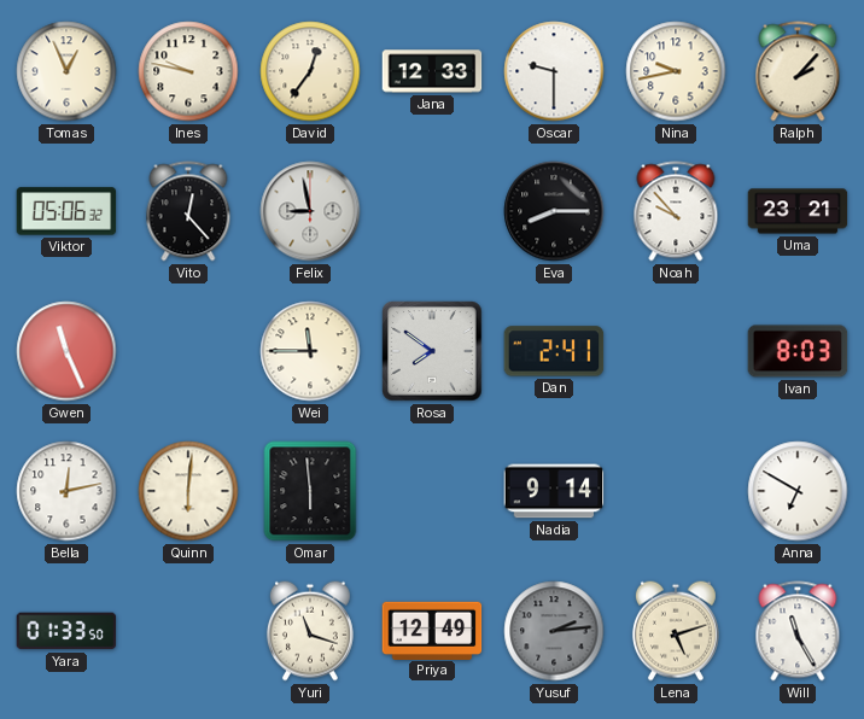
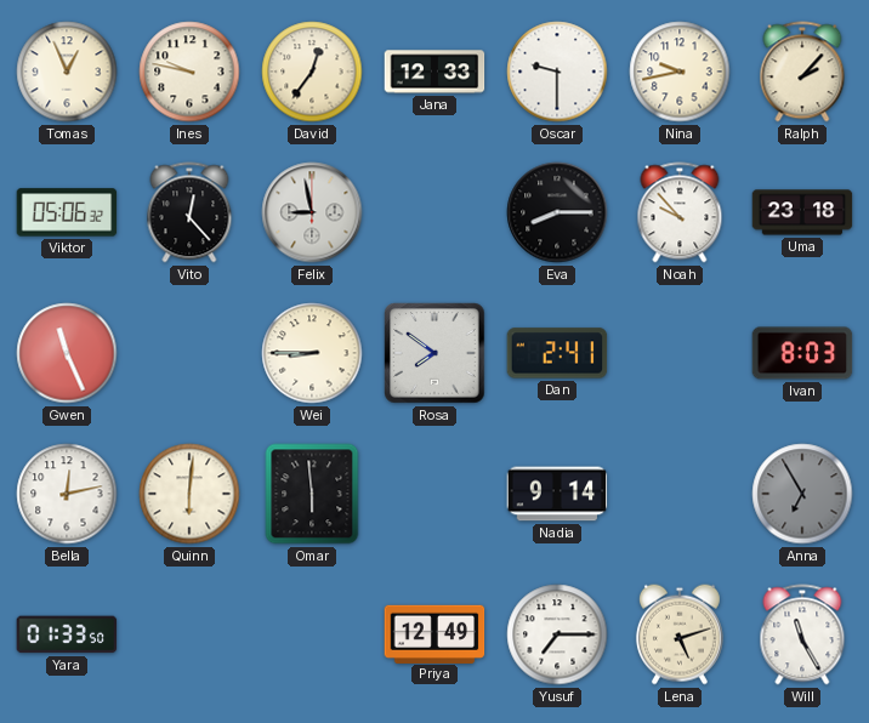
Uma: 23:21 -> 23:18
Wei: 11:45 -> 8:45
Anna: 6:50 -> 6:55
Anna dial: white -> grey
Yuri: 11:18 -> none
Yusuf: 2:14 -> 7:15
Yusuf dial: grey -> white
